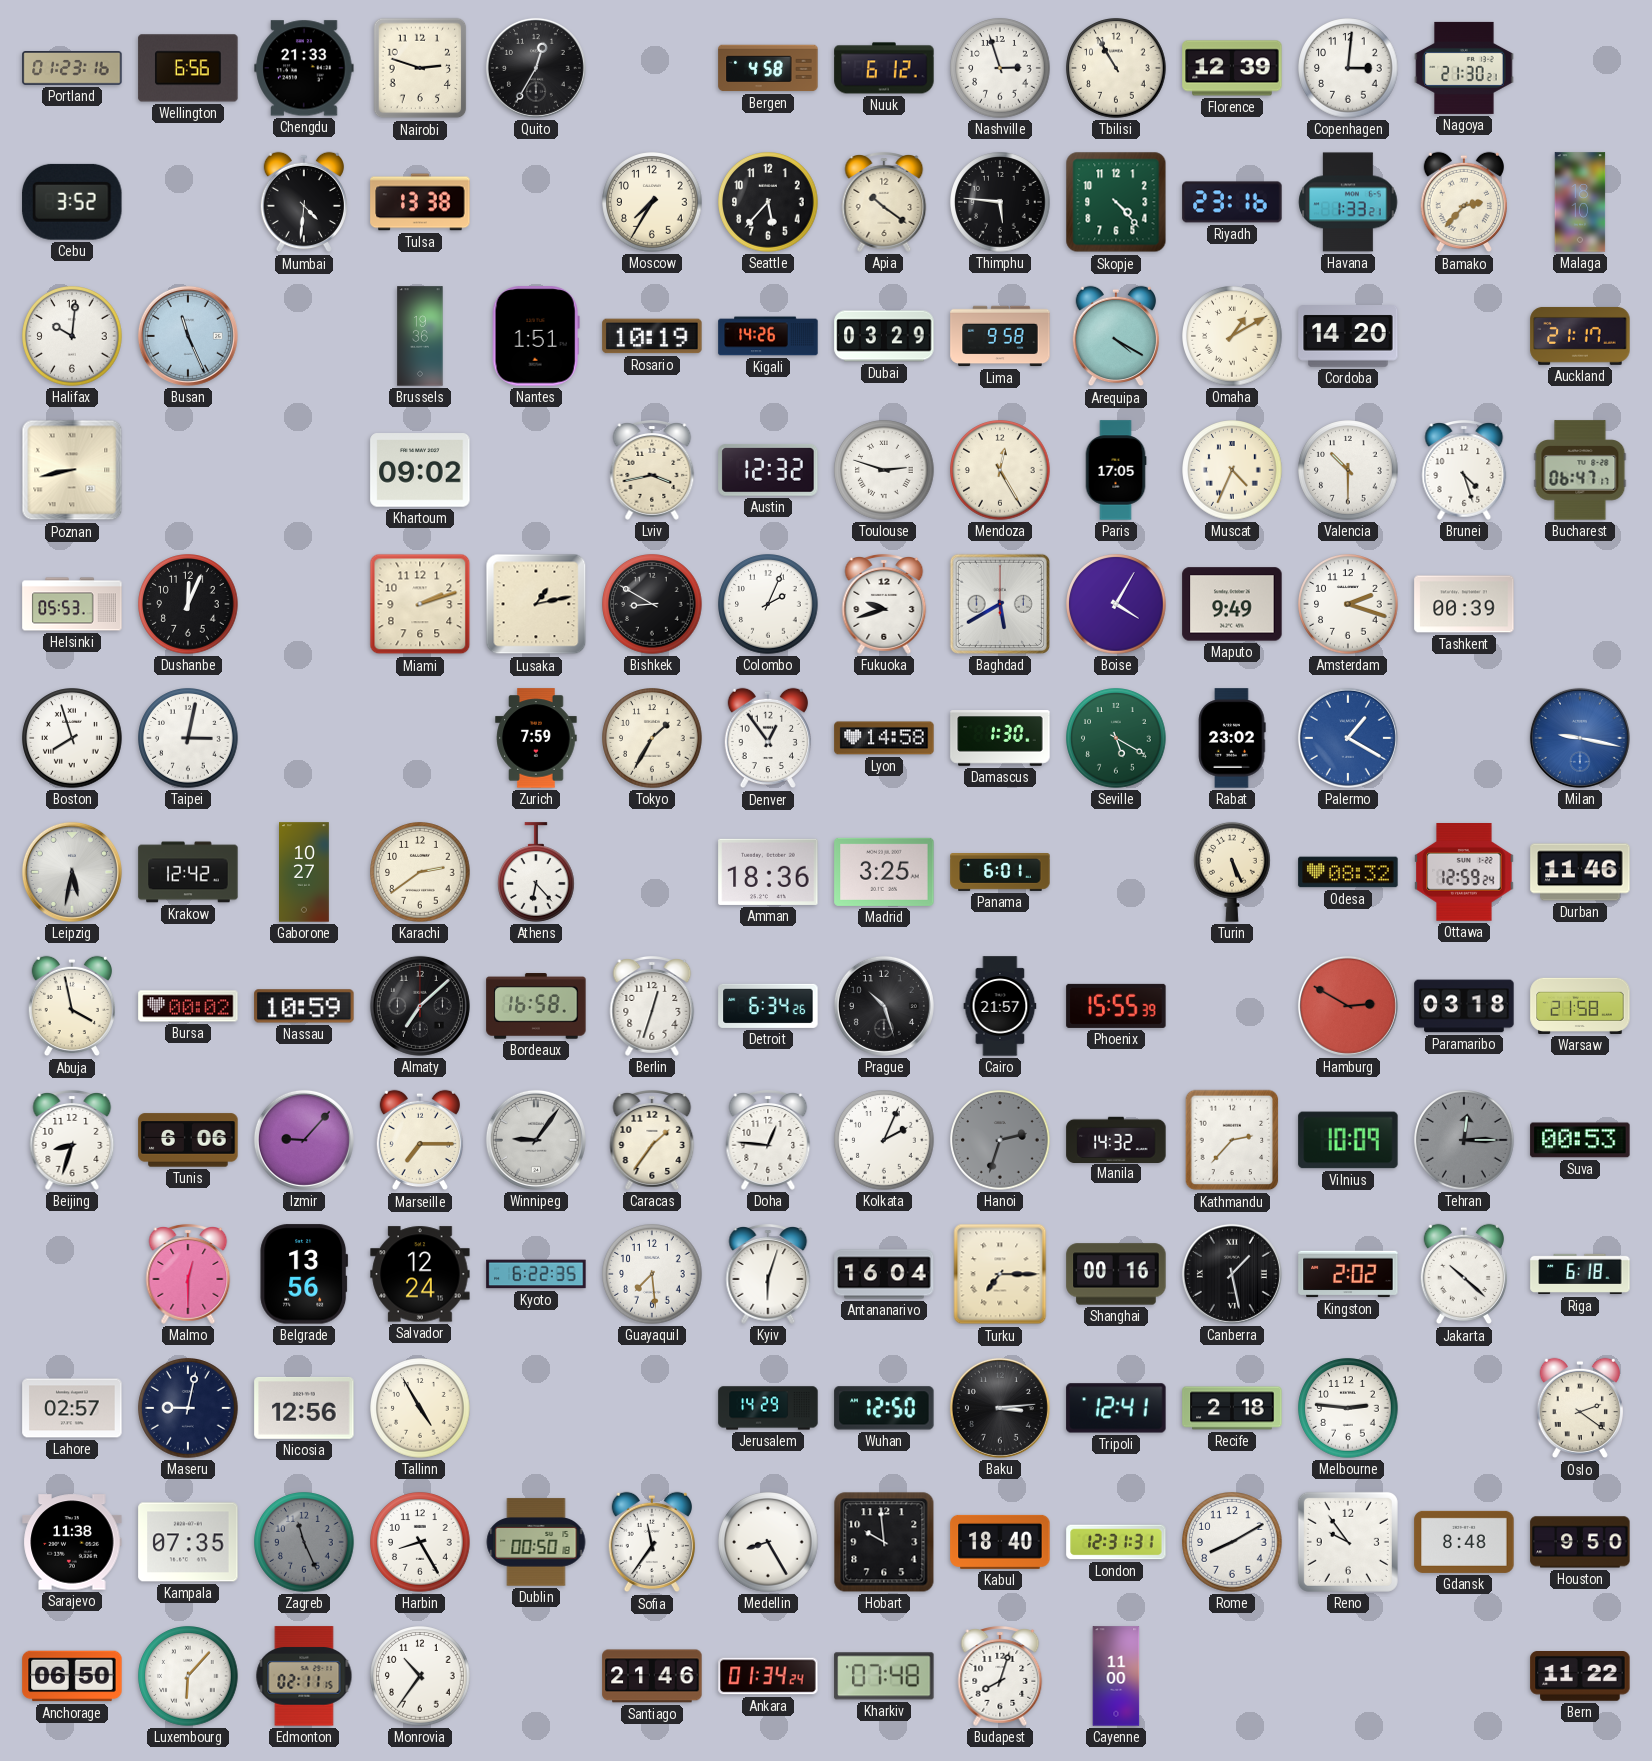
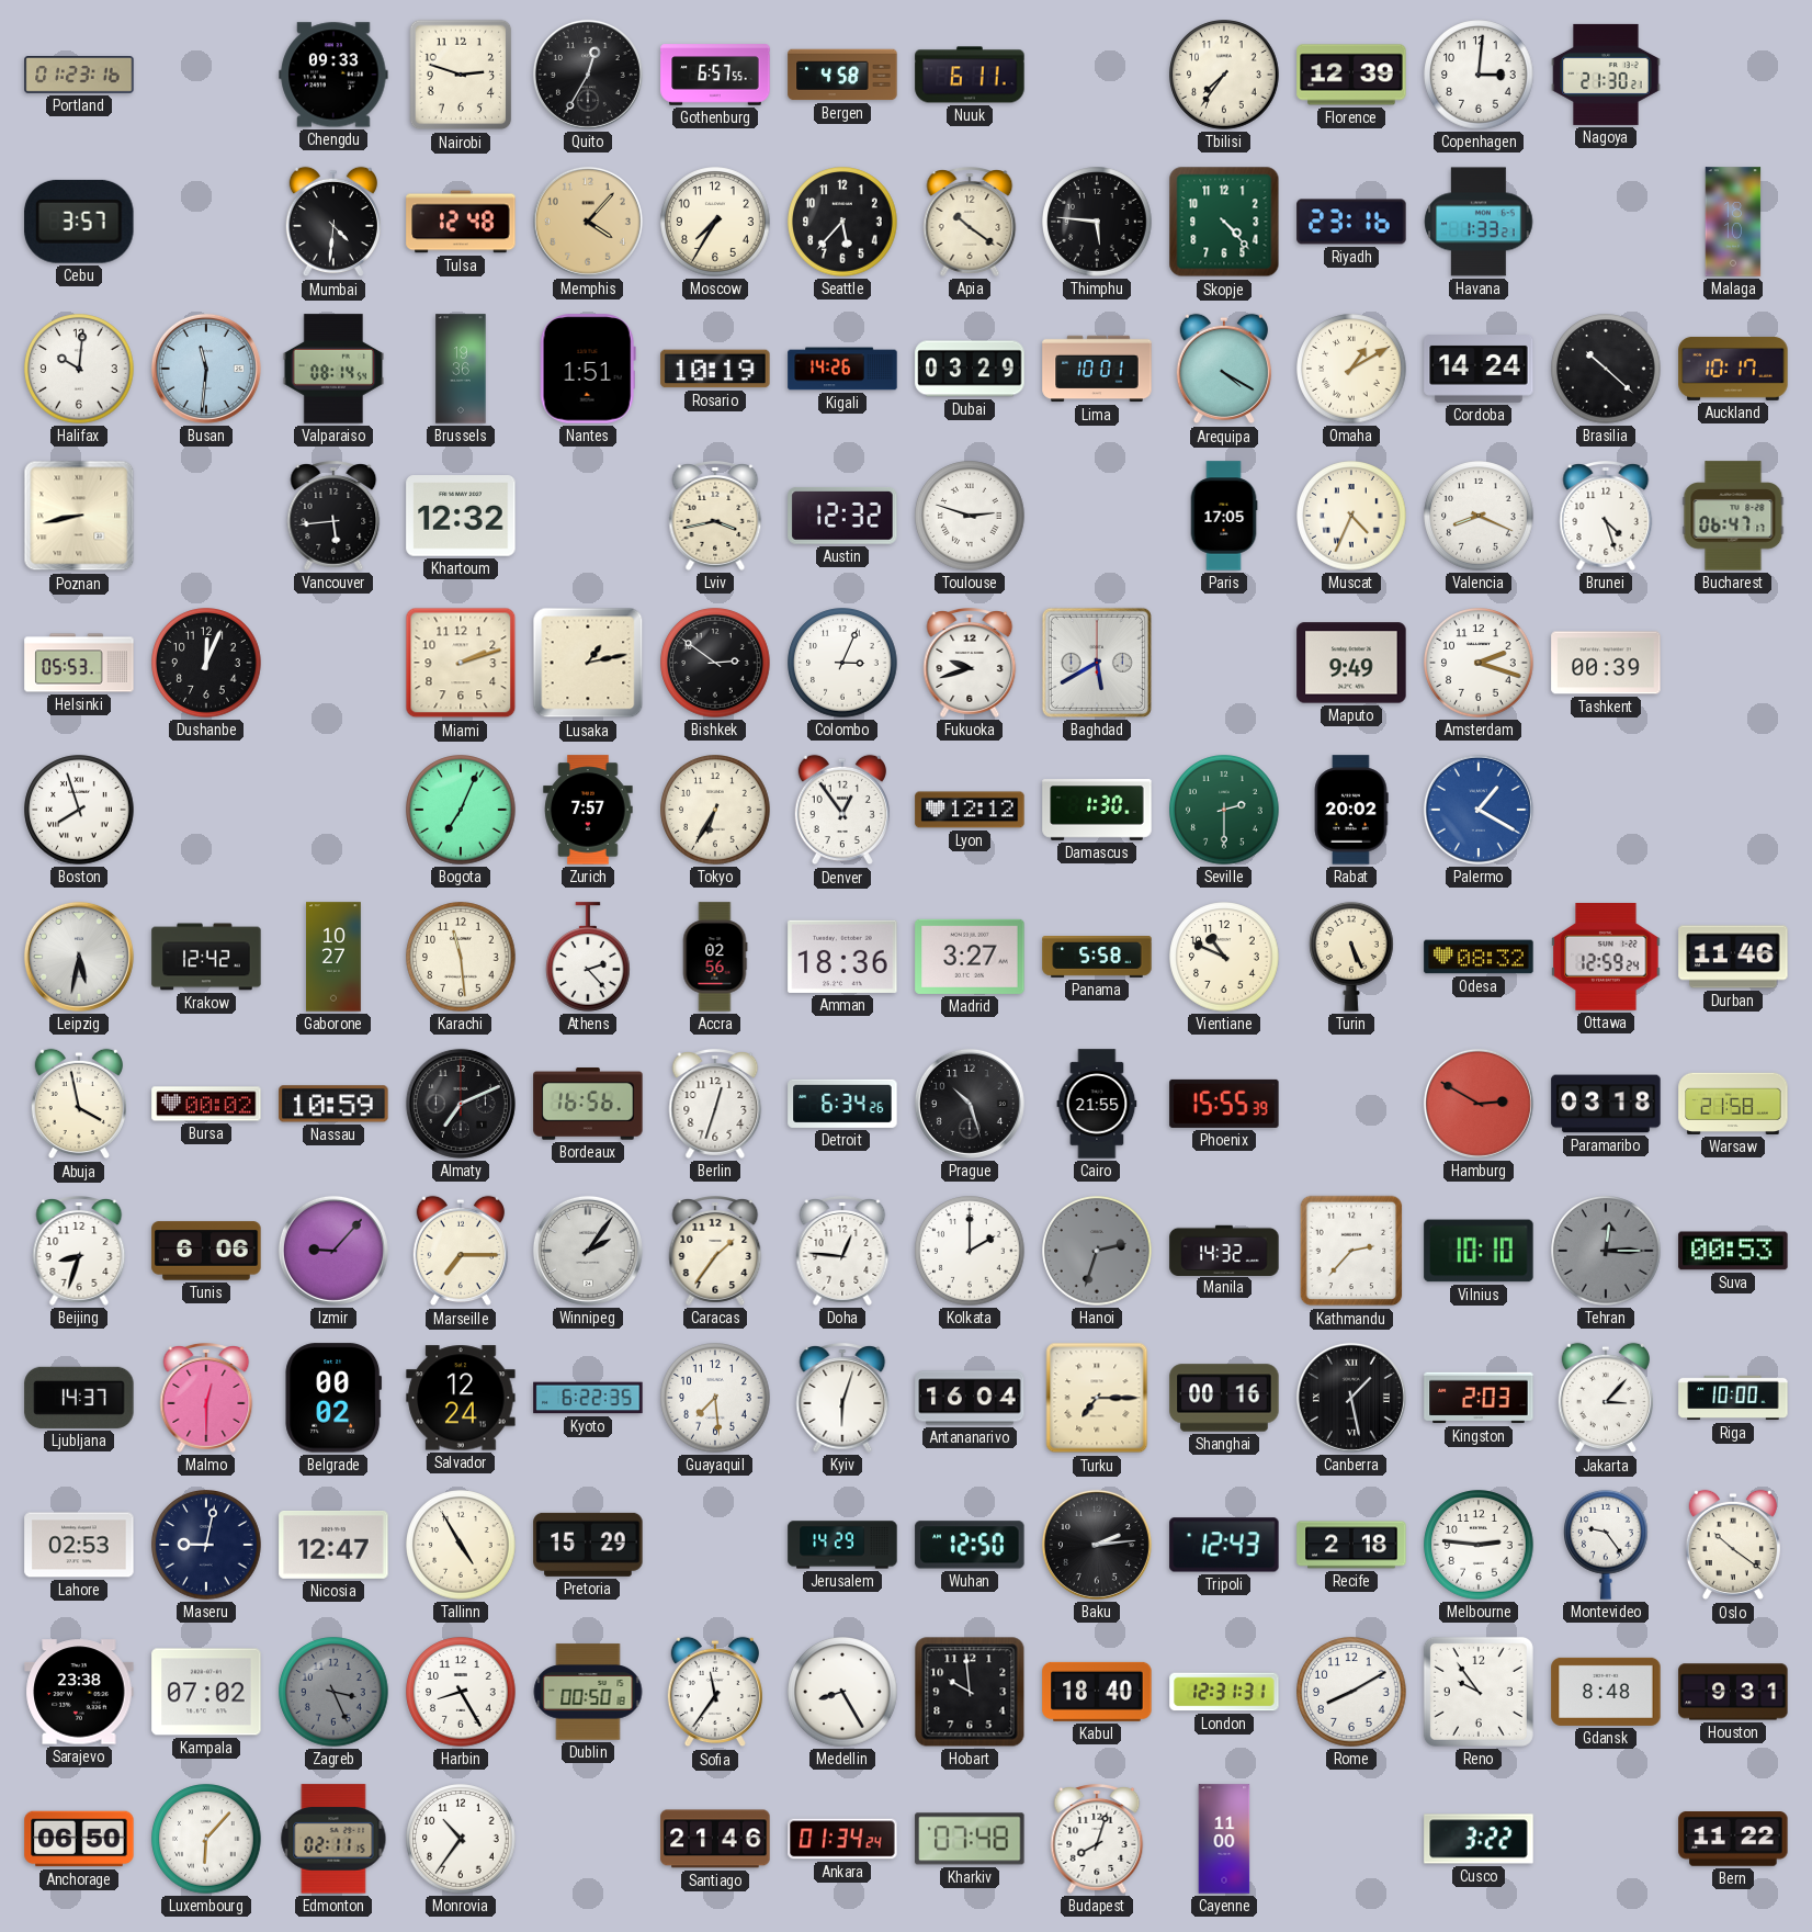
Wellington: 6:56 -> none
Chengdu: 21:33 -> 09:33
Gothenburg: none -> 6:57
Nuuk: 6:12 -> 6:11
Nashville: 2:57 -> none
Tbilisi: 10:55 -> 7:36
Cebu: 3:52 -> 3:57
Tulsa: 13:38 -> 12:48
Memphis: none -> 4:07
Bamako: 2:37 -> none
Busan: 11:26 -> 11:31
Valparaiso: none -> 08:14
Lima: 9:58 -> 10:01
Cordoba: 14:20 -> 14:24
Brasilia: none -> 10:22
Auckland: 21:17 -> 10:17
Vancouver: none -> 5:44
Khartoum: 09:02 -> 12:32
Mendoza: 12:25 -> none
Valencia: 10:30 -> 8:19
Bishkek: 8:50 -> 2:51
Colombo: 2:04 -> 3:04
Boise: 4:05 -> none
Taipei: 3:02 -> none
Bogota: none -> 7:04
Zurich: 7:59 -> 7:57
Tokyo: 1:35 -> 6:35
Lyon: 14:58 -> 12:12
Seville: 5:20 -> 2:30
Rabat: 23:02 -> 20:02
Milan: 9:17 -> none
Karachi: 2:39 -> 11:29
Athens: 6:23 -> 2:23
Accra: none -> 02:56
Madrid: 3:25 -> 3:27
Panama: 6:01 -> 5:58
Vientiane: none -> 10:49
Almaty: 7:08 -> 7:11
Bordeaux: 16:58 -> 16:56
Cairo: 21:57 -> 21:55
Winnipeg: 9:06 -> 2:06
Kolkata: 2:04 -> 2:00
Vilnius: 10:09 -> 10:10
Ljubljana: none -> 14:37
Belgrade: 13:56 -> 00:02
Kingston: 2:02 -> 2:03
Jakarta: 10:22 -> 3:07
Riga: 6:18 -> 10:00
Lahore: 02:57 -> 02:53
Nicosia: 12:56 -> 12:47
Pretoria: none -> 15:29
Baku: 3:14 -> 2:14
Tripoli: 12:41 -> 12:43
Montevideo: none -> 9:24
Oslo: 2:21 -> 10:21
Sarajevo: 11:38 -> 23:38
Kampala: 07:35 -> 07:02
Zagreb: 11:26 -> 3:26
Houston: 9:50 -> 9:31
Cusco: none -> 3:22
